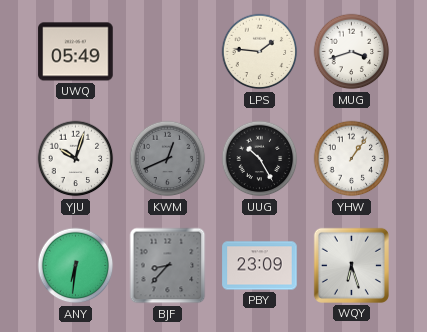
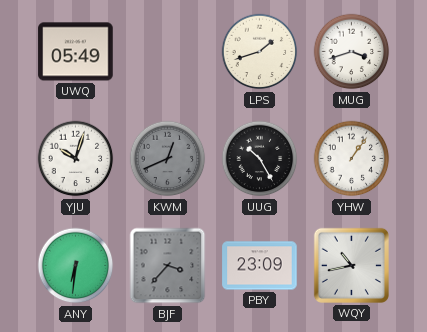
LPS: 1:46 -> 1:42
BJF: 8:37 -> 3:37
WQY: 6:27 -> 10:43
